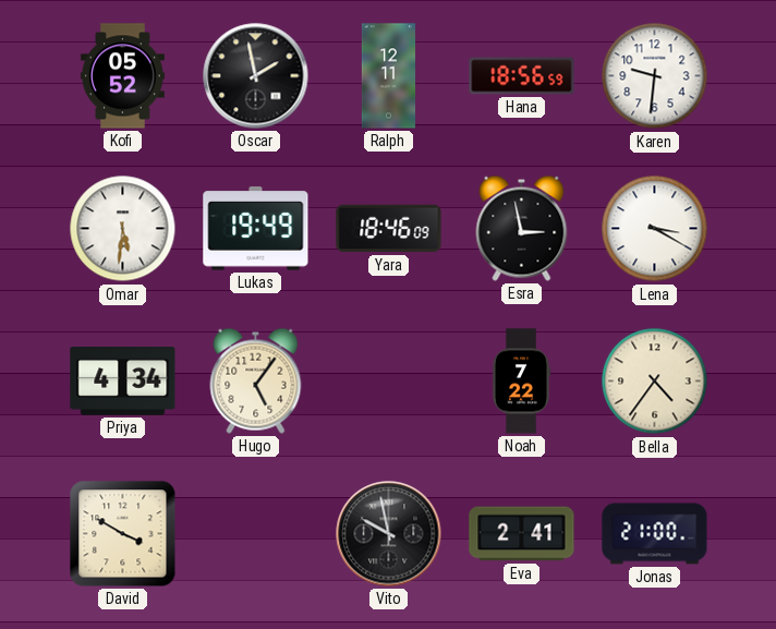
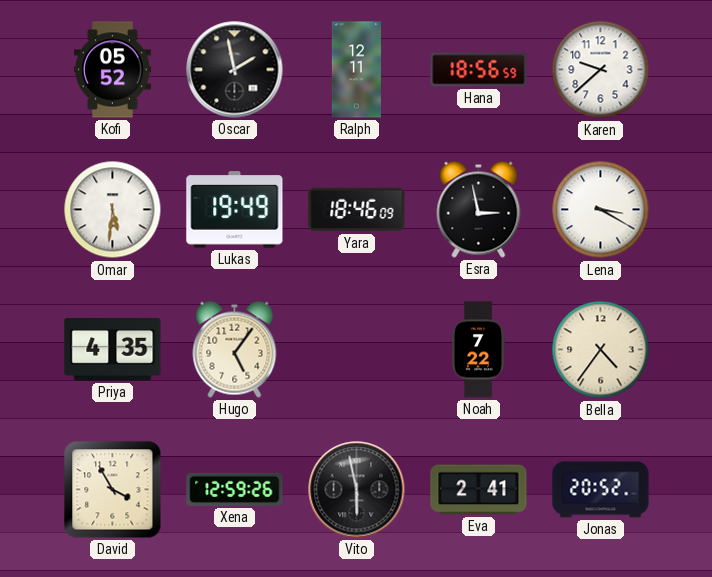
Karen: 9:31 -> 9:38
Priya: 4:34 -> 4:35
David: 3:50 -> 3:55
Xena: none -> 12:59
Vito: 9:58 -> 5:58
Jonas: 21:00 -> 20:52
